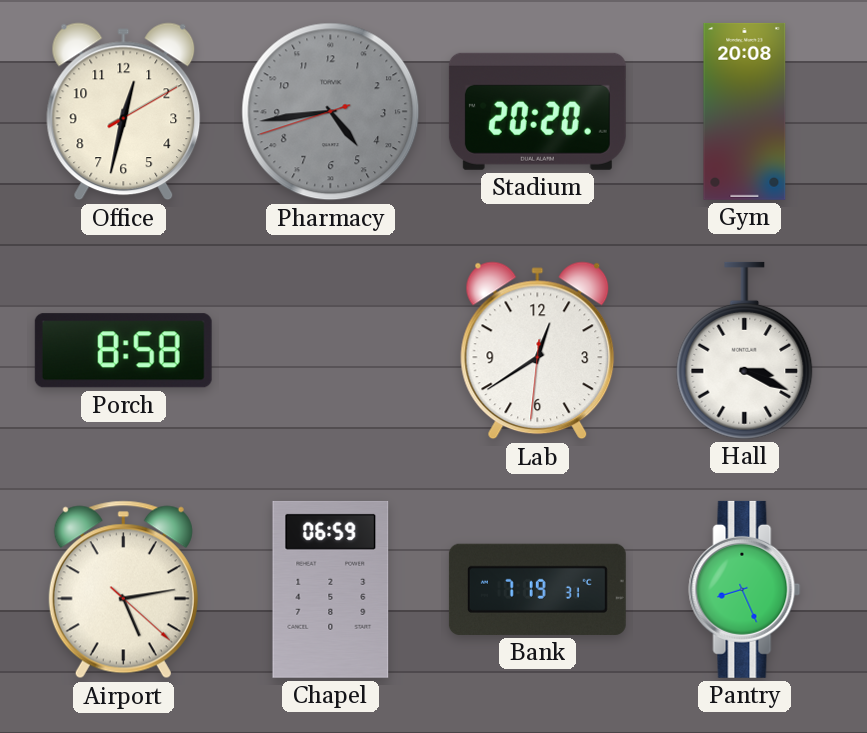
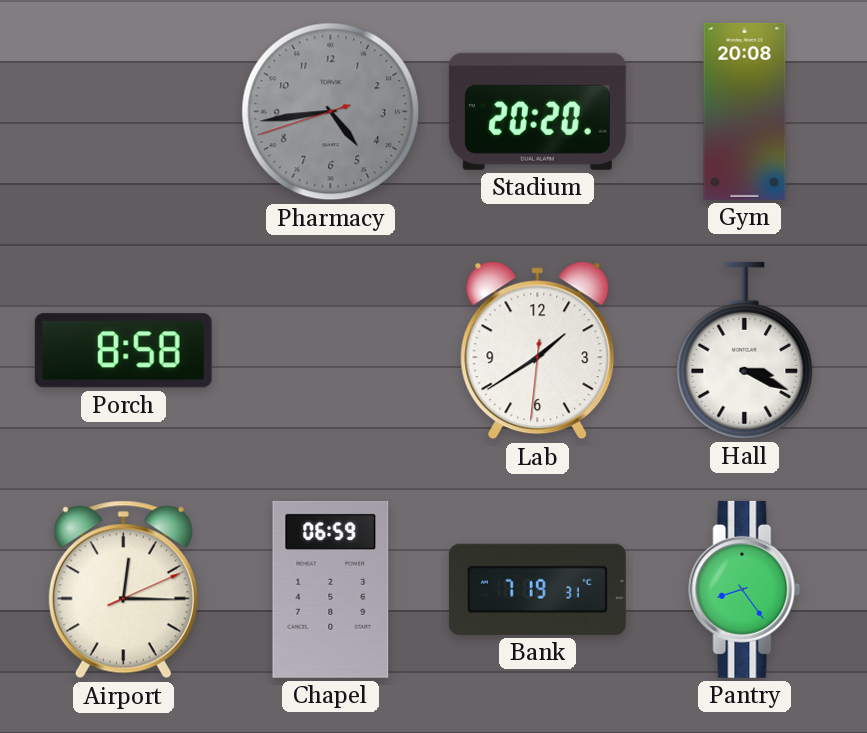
Office: 12:32 -> none
Lab: 12:39 -> 1:39
Airport: 5:13 -> 12:15
Pantry: 8:26 -> 8:24
